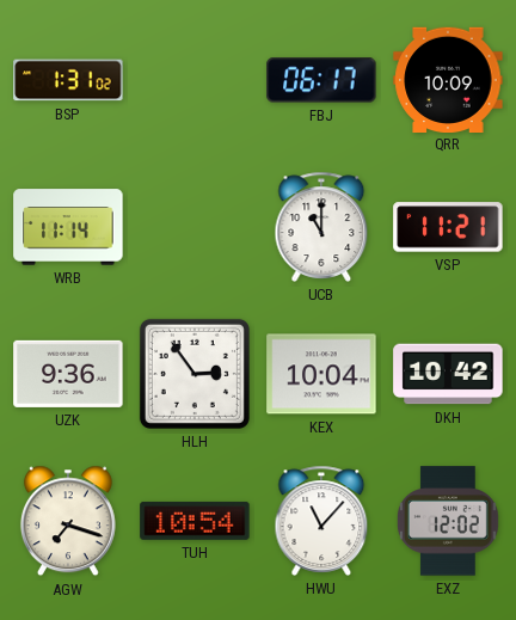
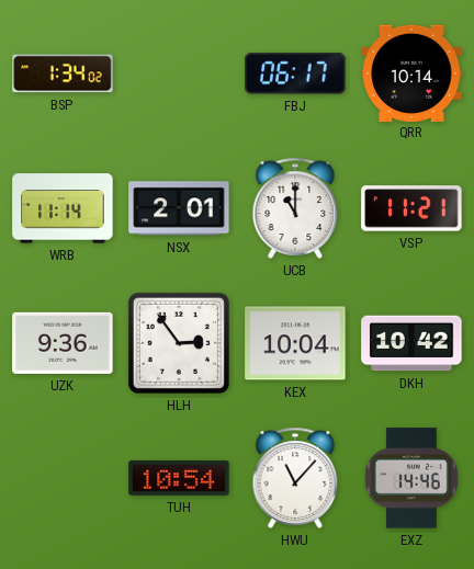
BSP: 1:31 -> 1:34
QRR: 10:09 -> 10:14
NSX: none -> 2:01
AGW: 7:18 -> none
EXZ: 12:02 -> 14:46
